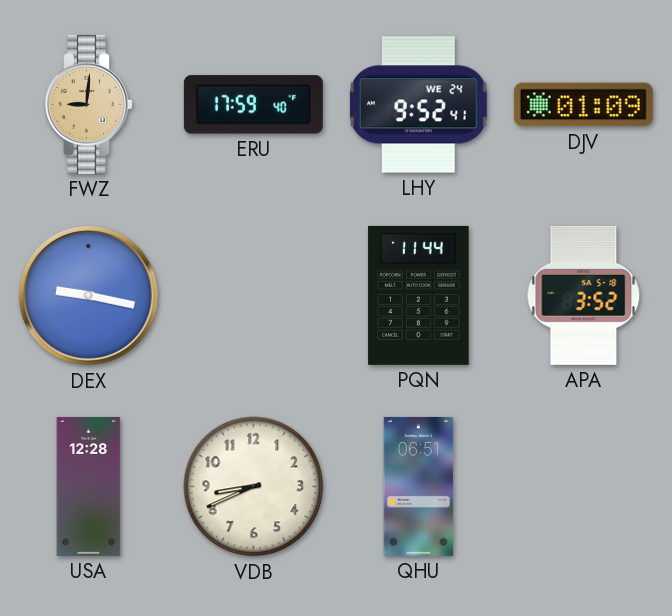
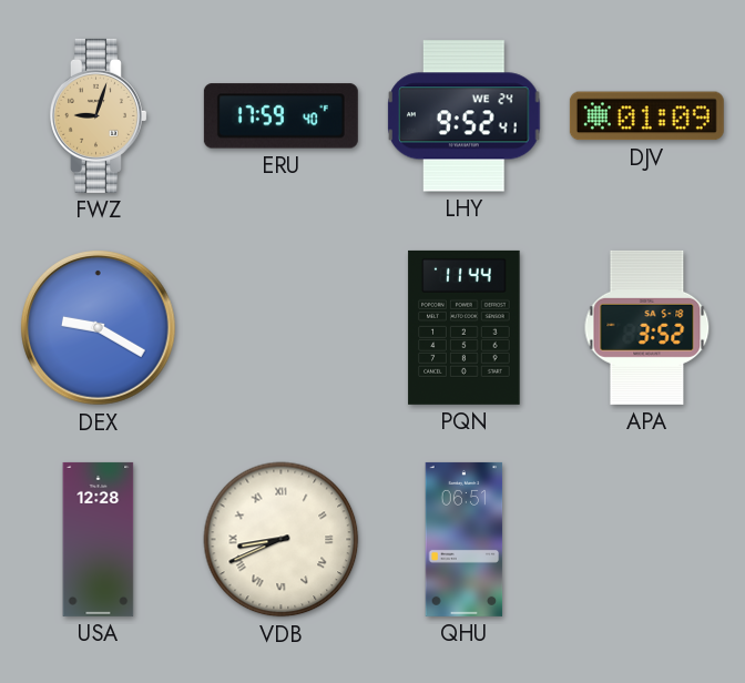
FWZ: 9:01 -> 9:03
DEX: 9:17 -> 9:20
VDB numerals: Arabic -> Roman
